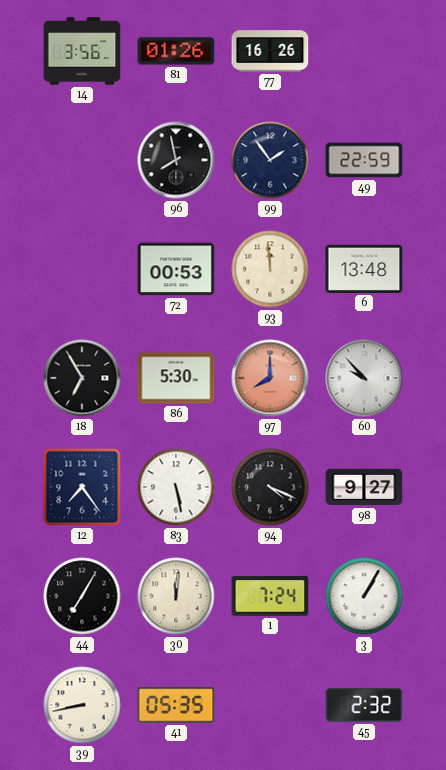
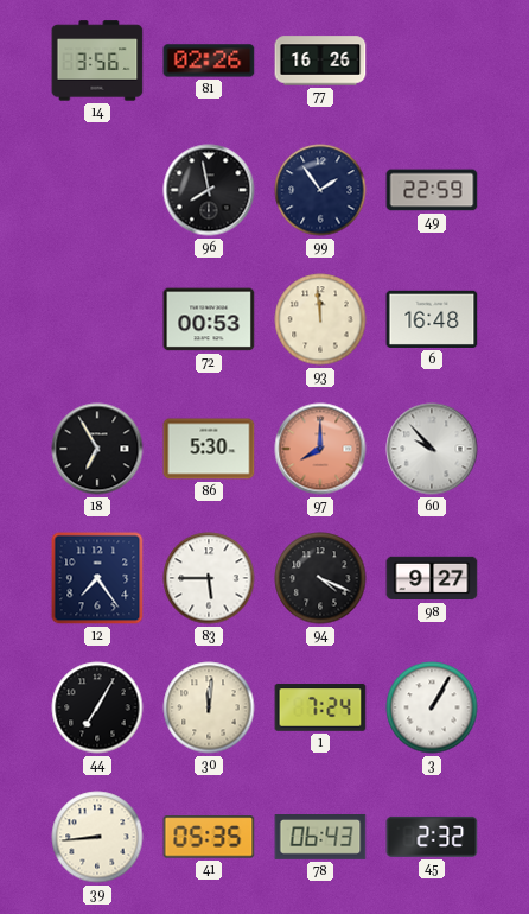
81: 01:26 -> 02:26
6: 13:48 -> 16:48
83: 5:28 -> 5:45
39: 8:43 -> 8:44
78: none -> 06:43
